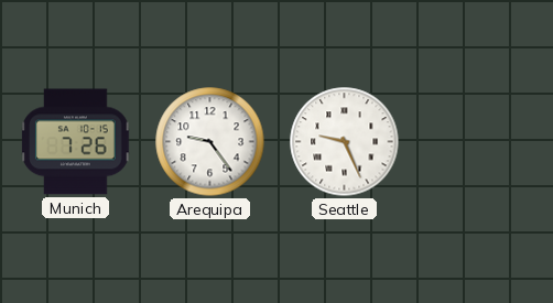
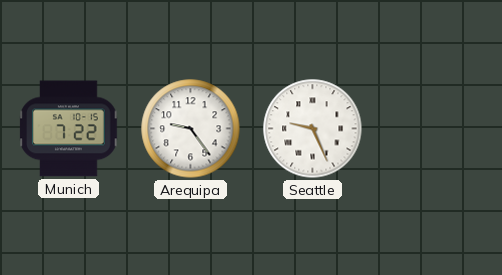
Munich: 7:26 -> 7:22
